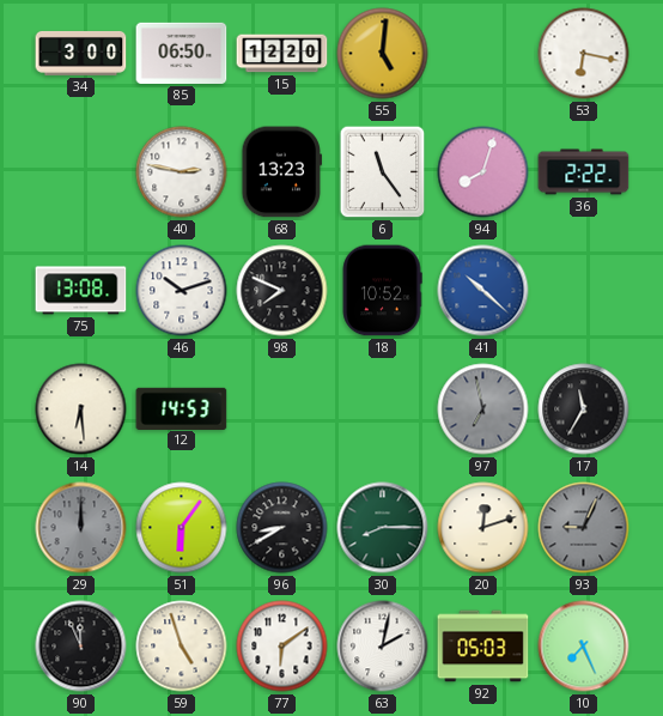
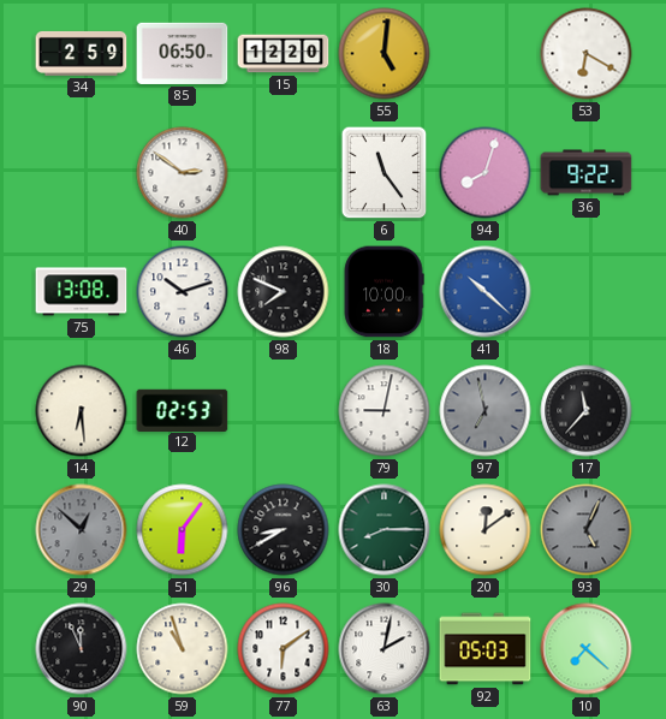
34: 3:00 -> 2:59
53: 6:17 -> 6:20
40: 2:47 -> 2:51
68: 13:23 -> none
36: 2:22 -> 9:22
18: 10:52 -> 10:00
12: 14:53 -> 02:53
79: none -> 9:02
17: 11:35 -> 11:37
29: 12:00 -> 12:52
20: 12:12 -> 12:09
93: 9:04 -> 5:04
59: 4:57 -> 10:57
10: 7:26 -> 7:22
